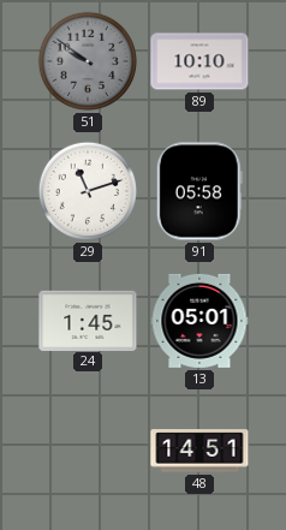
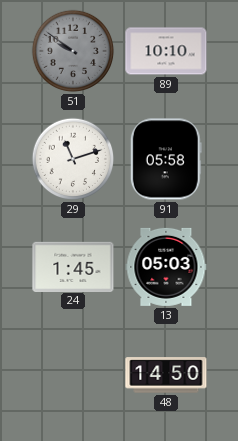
13: 05:01 -> 05:03
48: 14:51 -> 14:50
